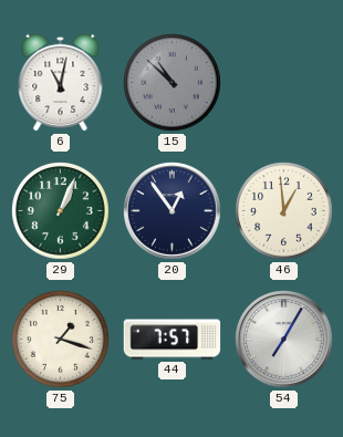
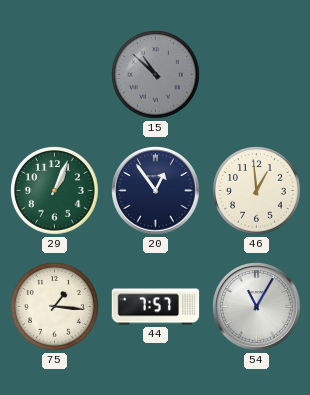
6: 11:02 -> none
75: 1:18 -> 1:16
54: 7:05 -> 11:05
